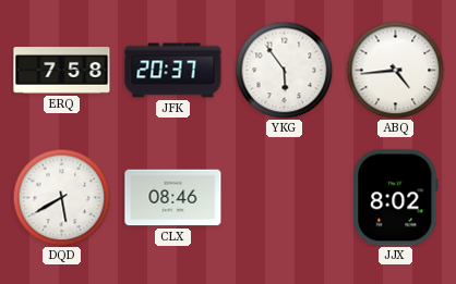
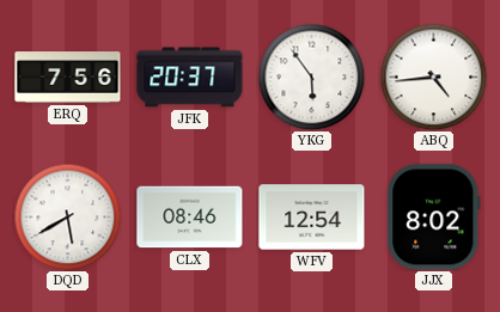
ERQ: 7:58 -> 7:56
WFV: none -> 12:54
